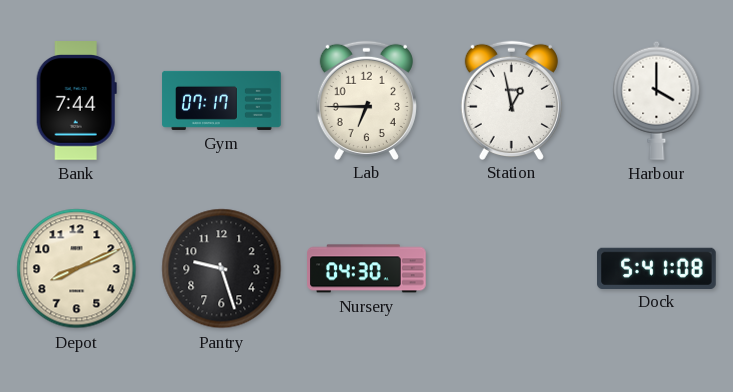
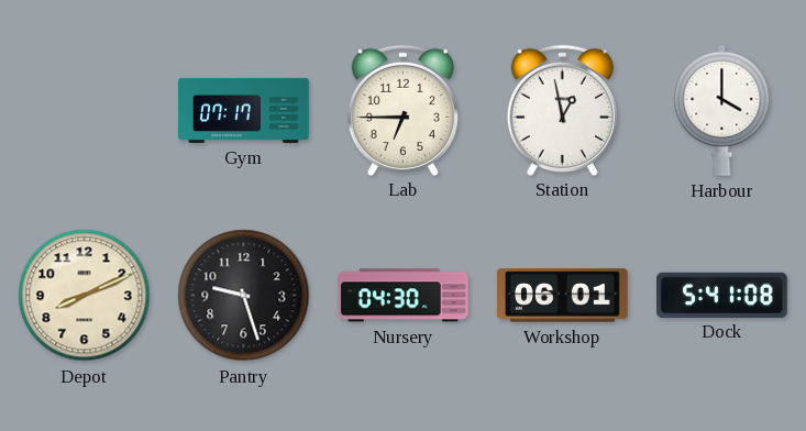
Bank: 7:44 -> none
Workshop: none -> 06:01
